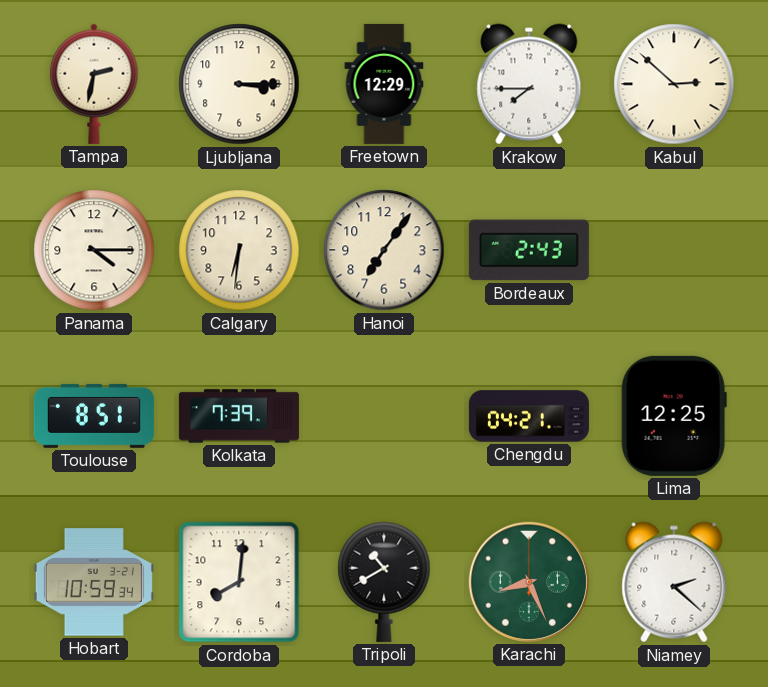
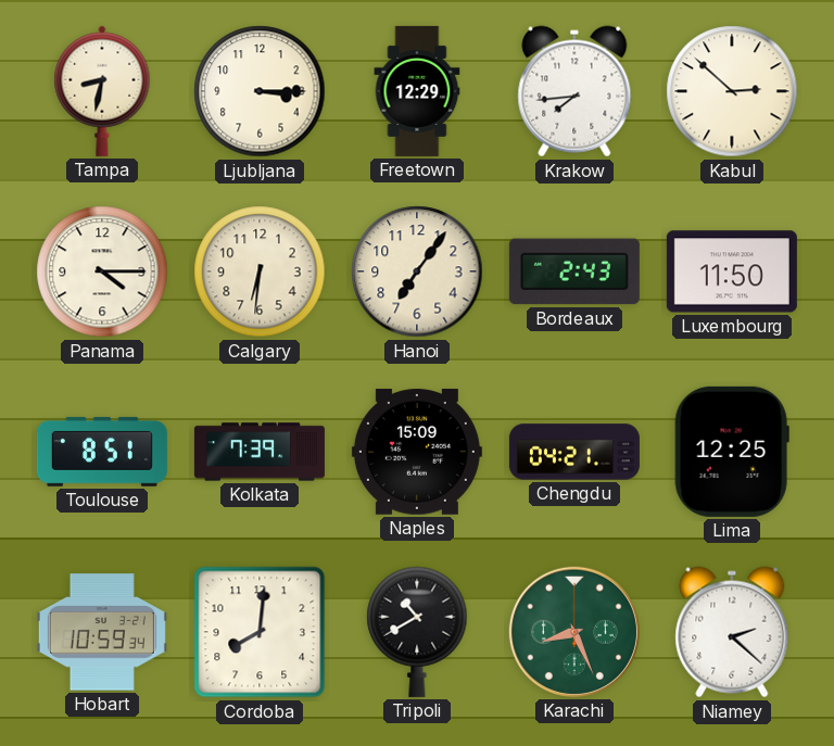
Tampa: 2:32 -> 8:32
Krakow: 7:45 -> 7:44
Luxembourg: none -> 11:50
Naples: none -> 15:09
